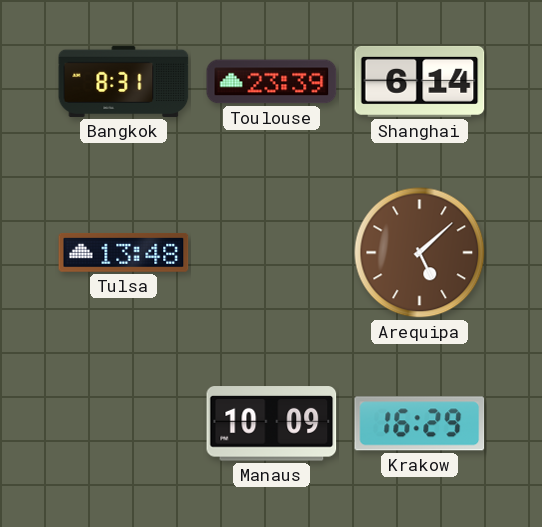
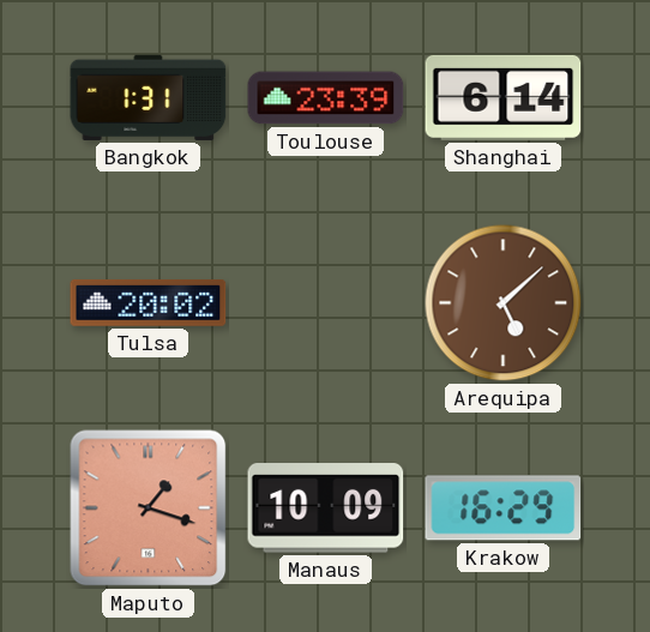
Bangkok: 8:31 -> 1:31
Tulsa: 13:48 -> 20:02
Maputo: none -> 1:18
